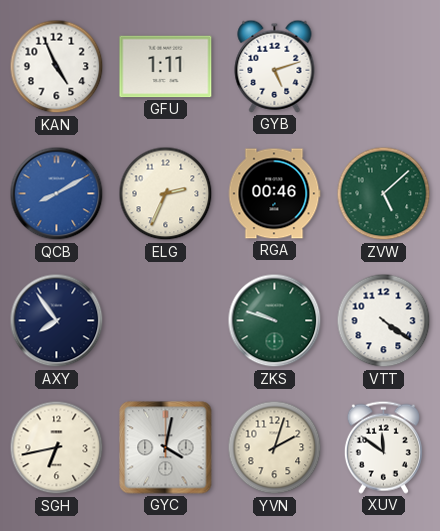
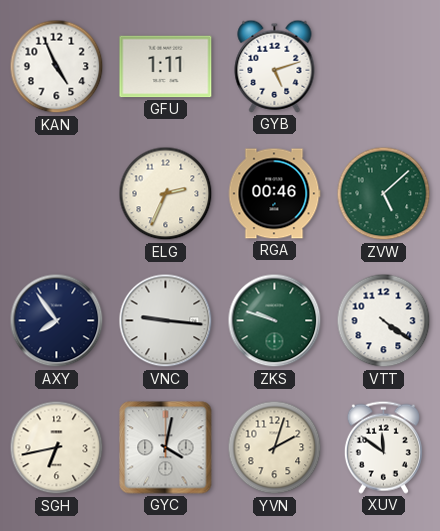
QCB: 8:10 -> none
VNC: none -> 9:16
